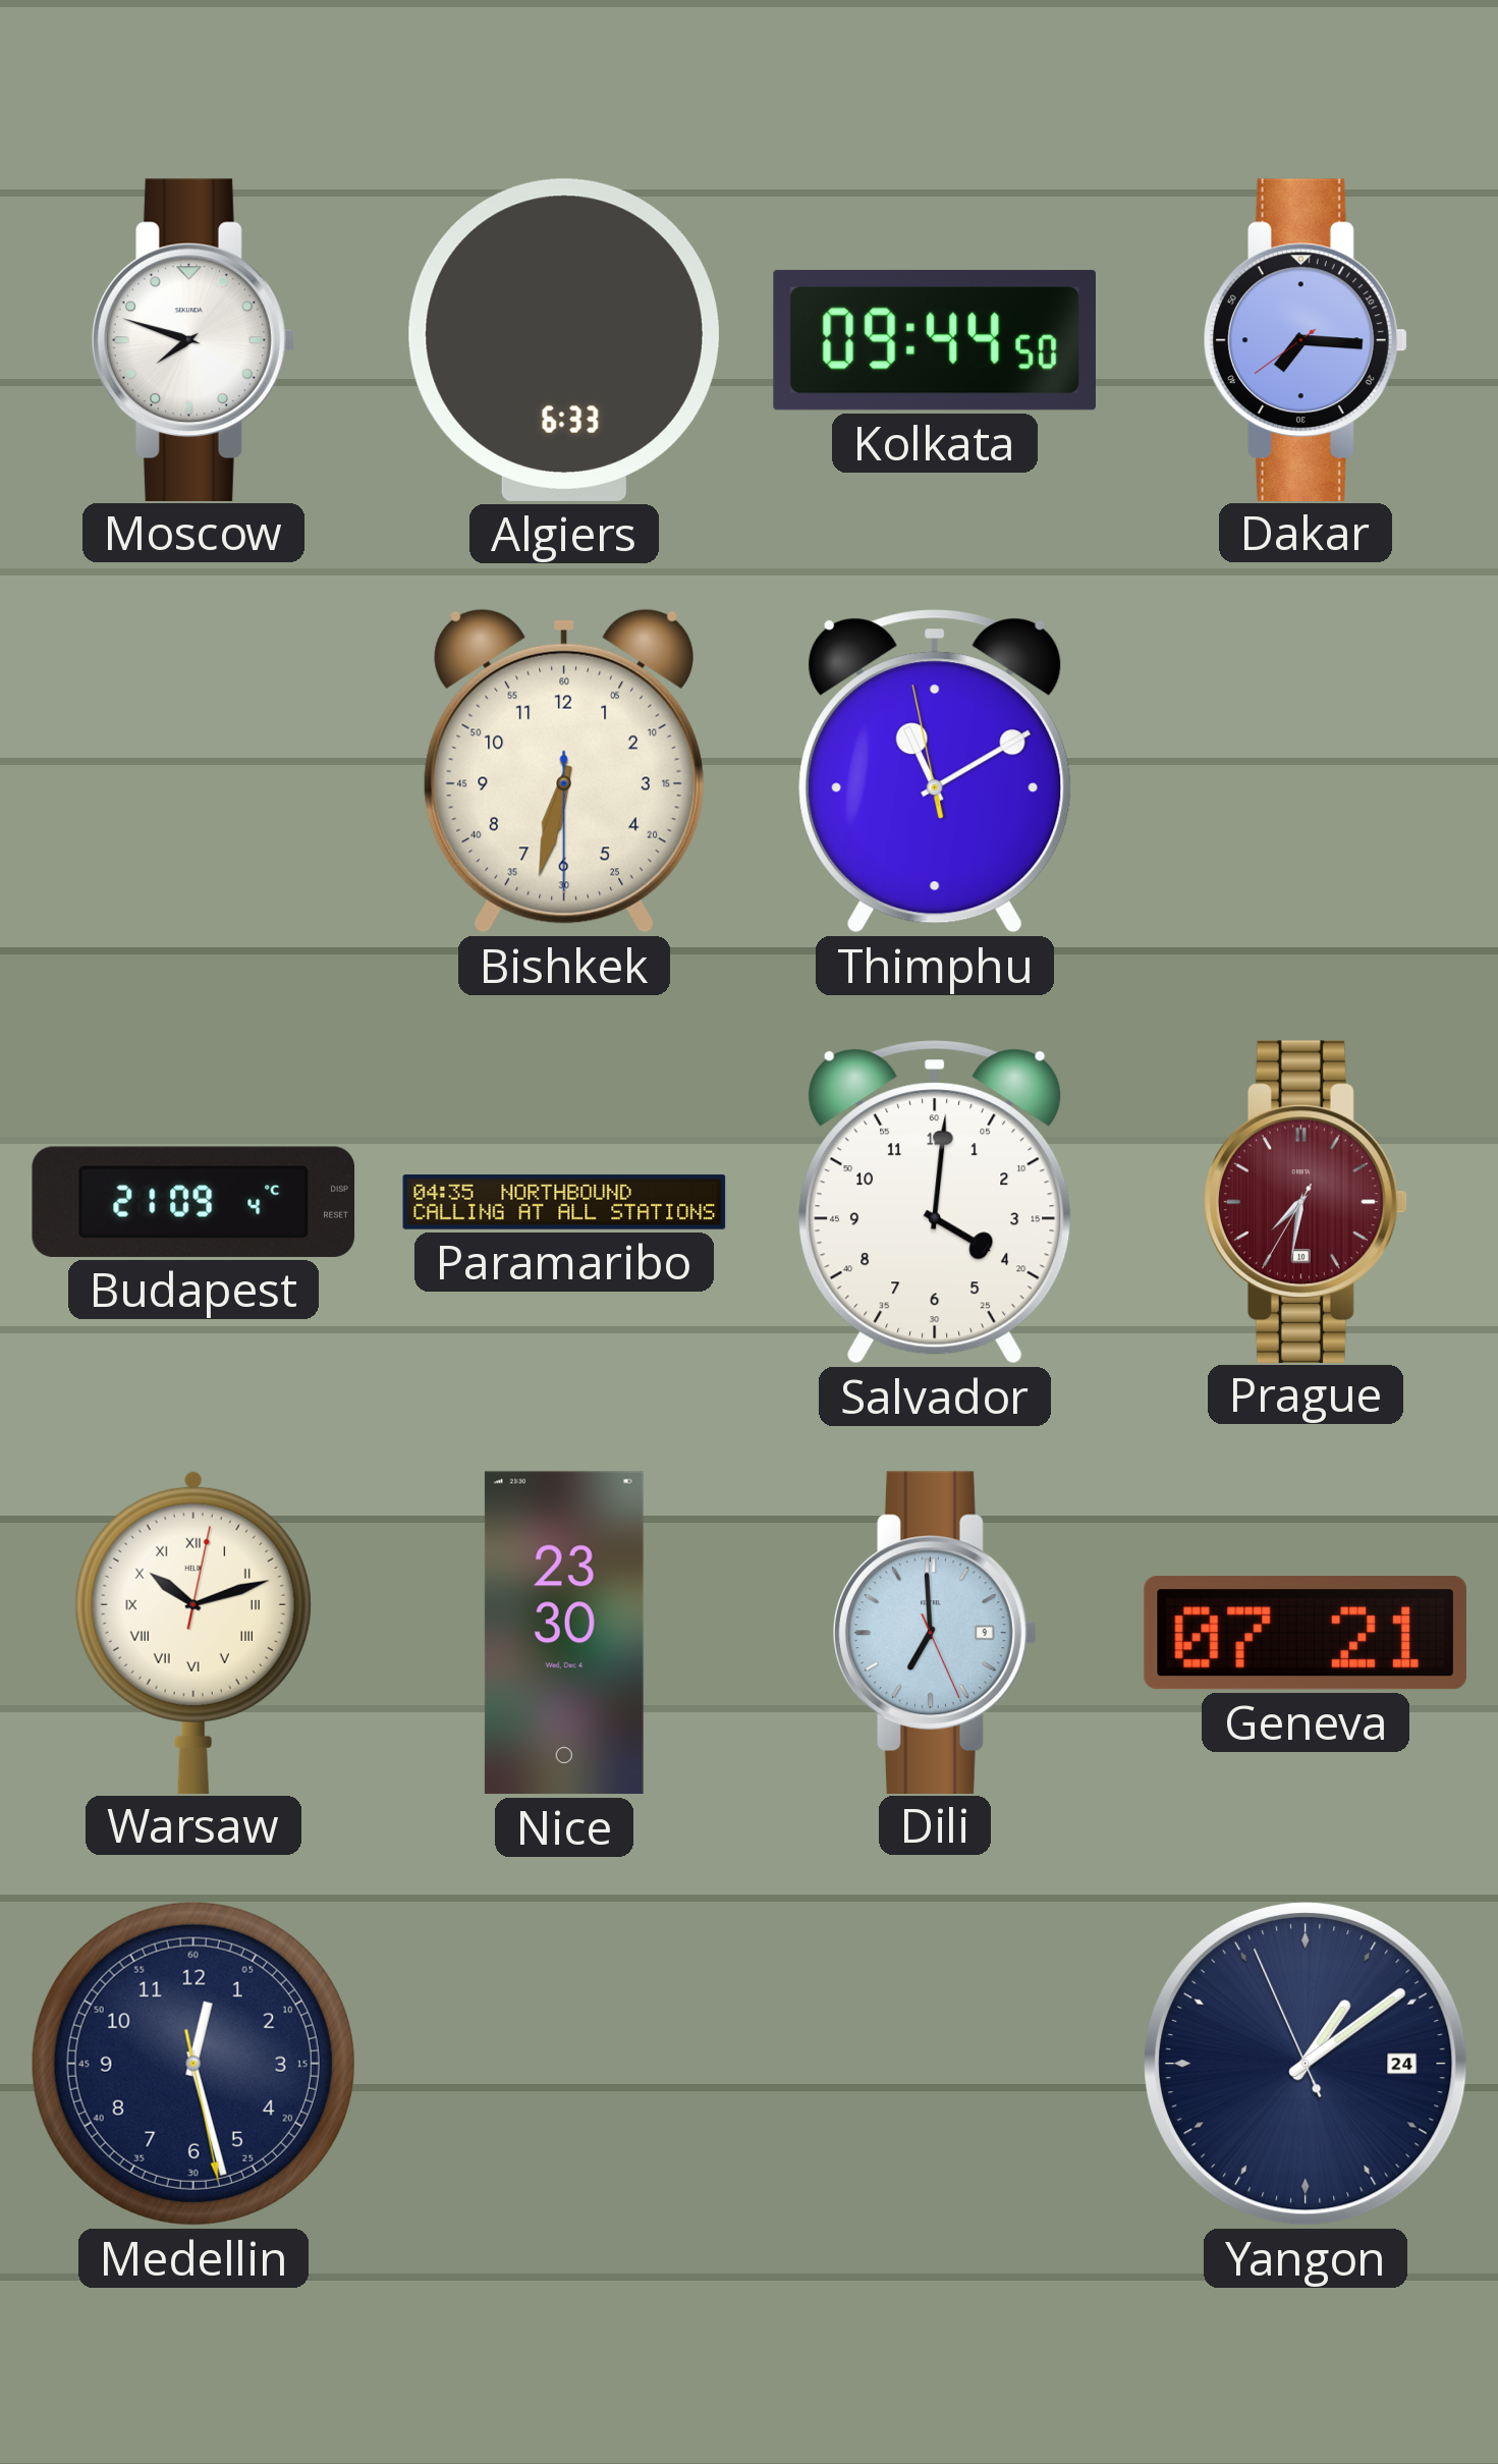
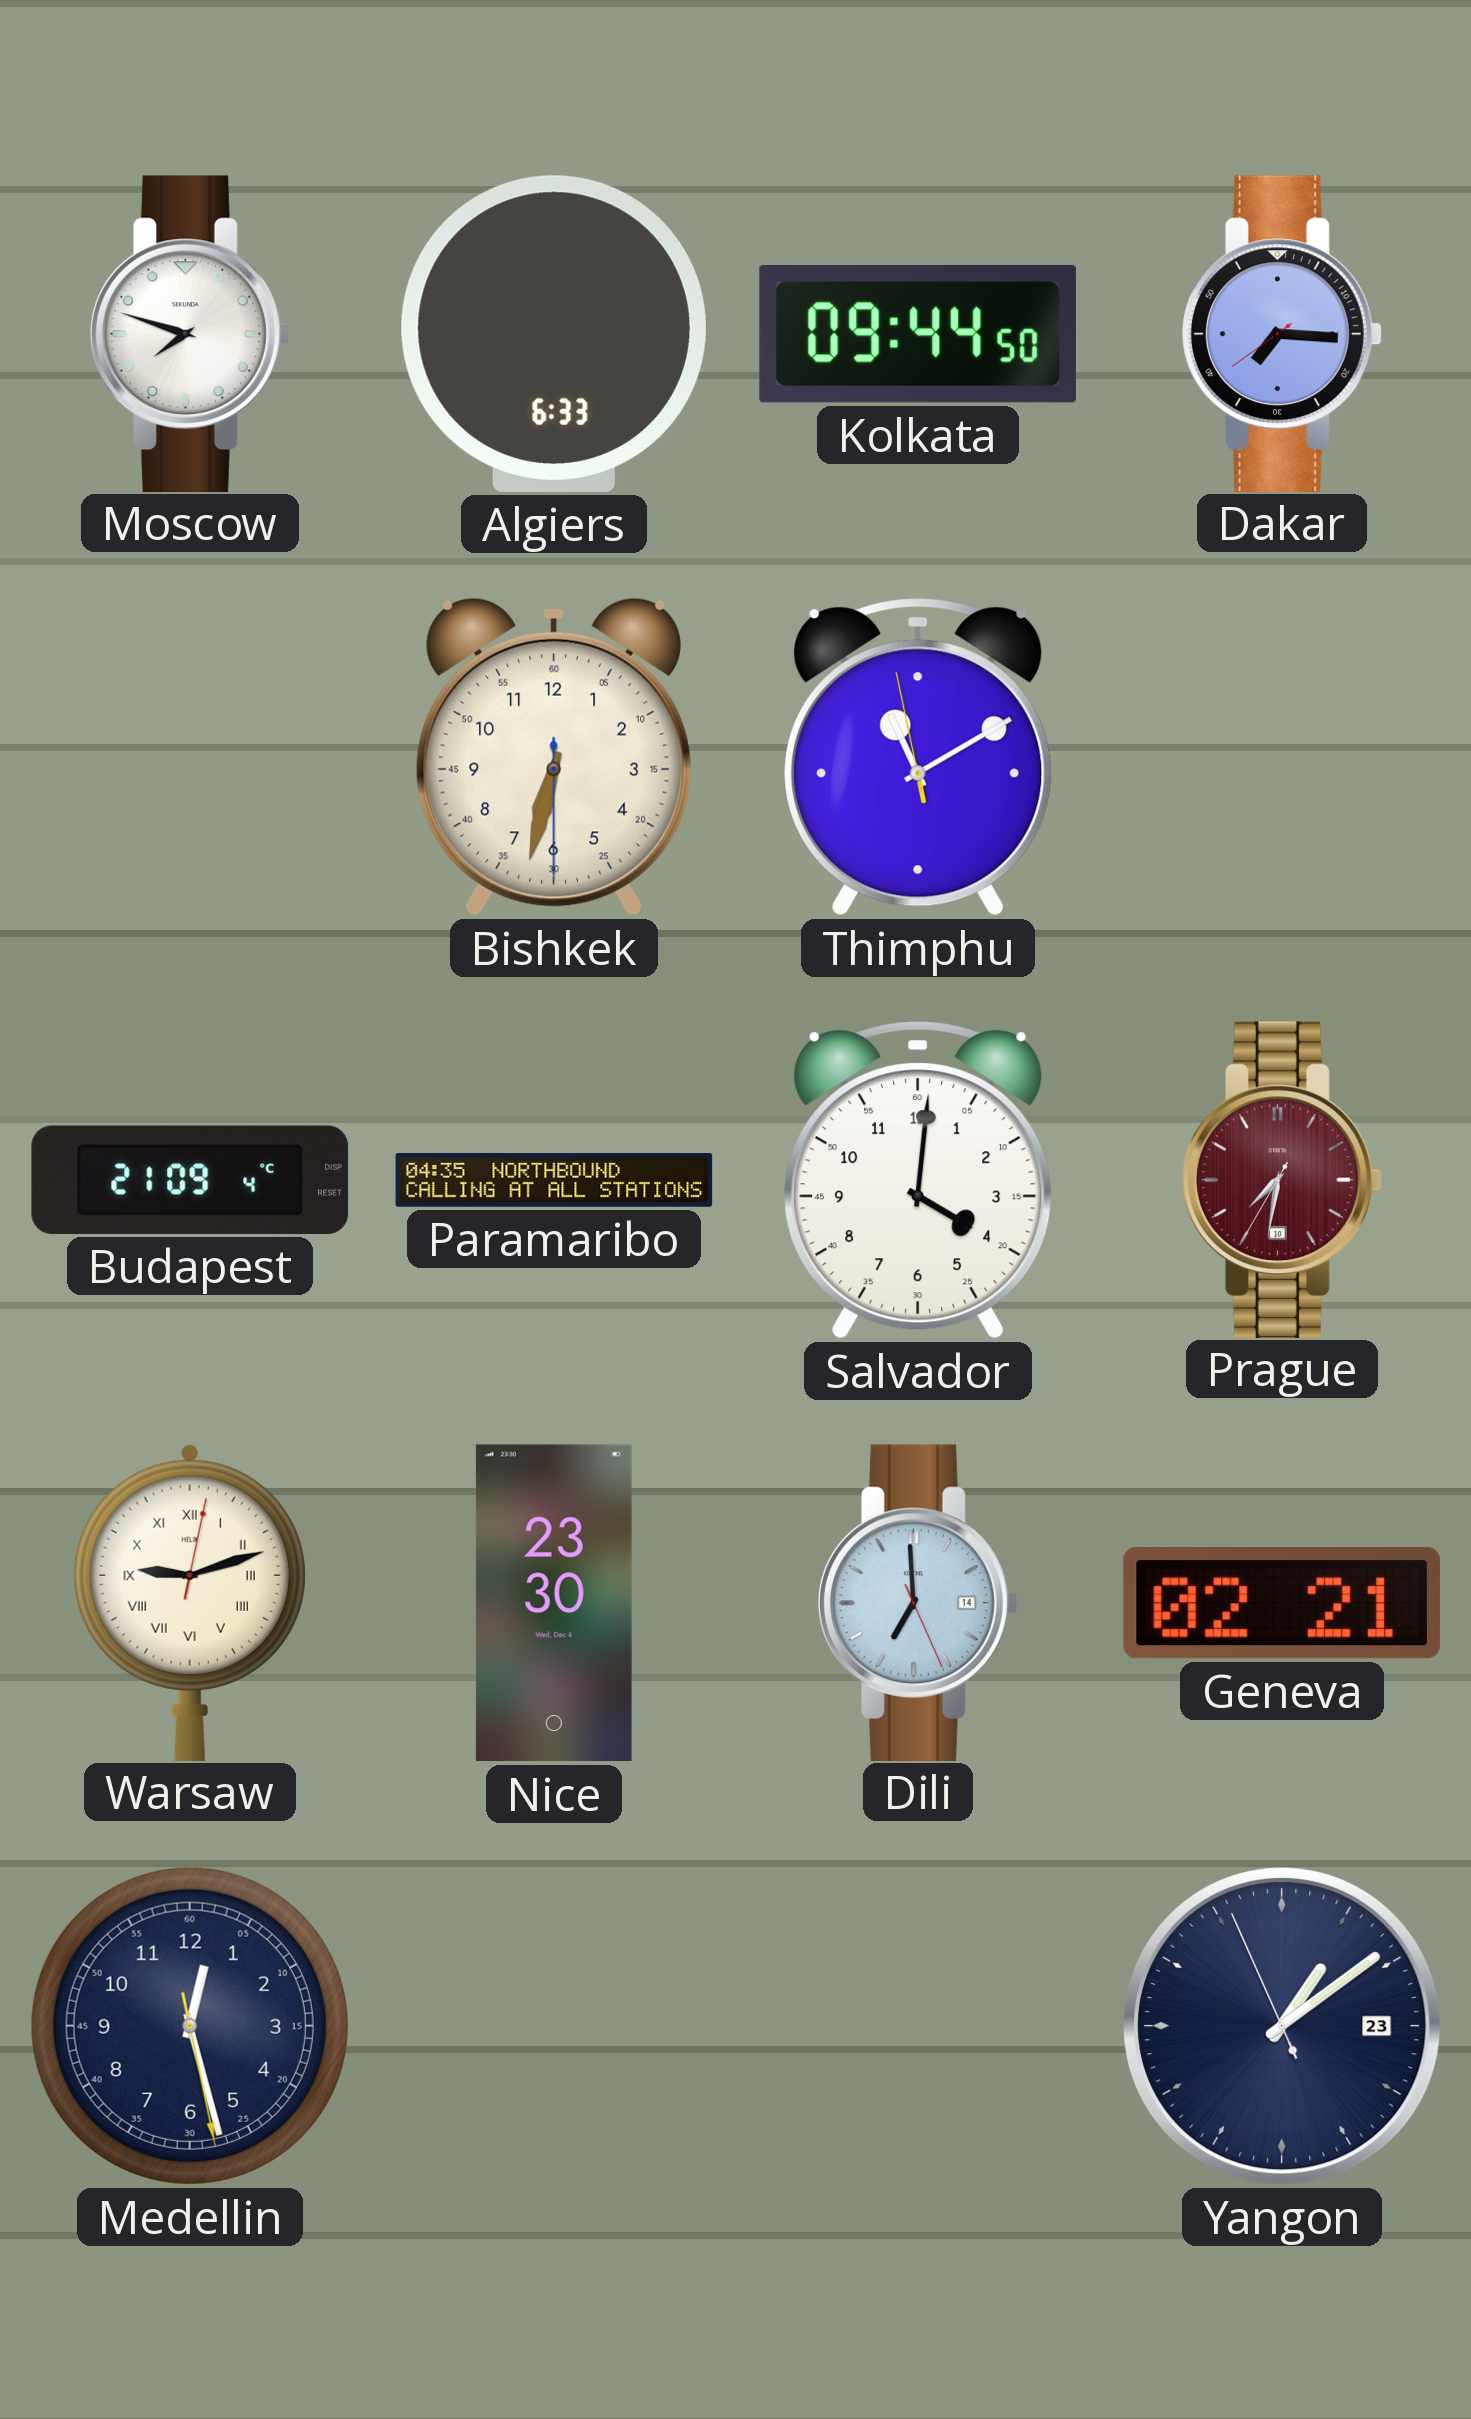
Warsaw: 10:12 -> 9:12
Dili date: 9 -> 14
Geneva: 07:21 -> 02:21
Yangon date: 24 -> 23
